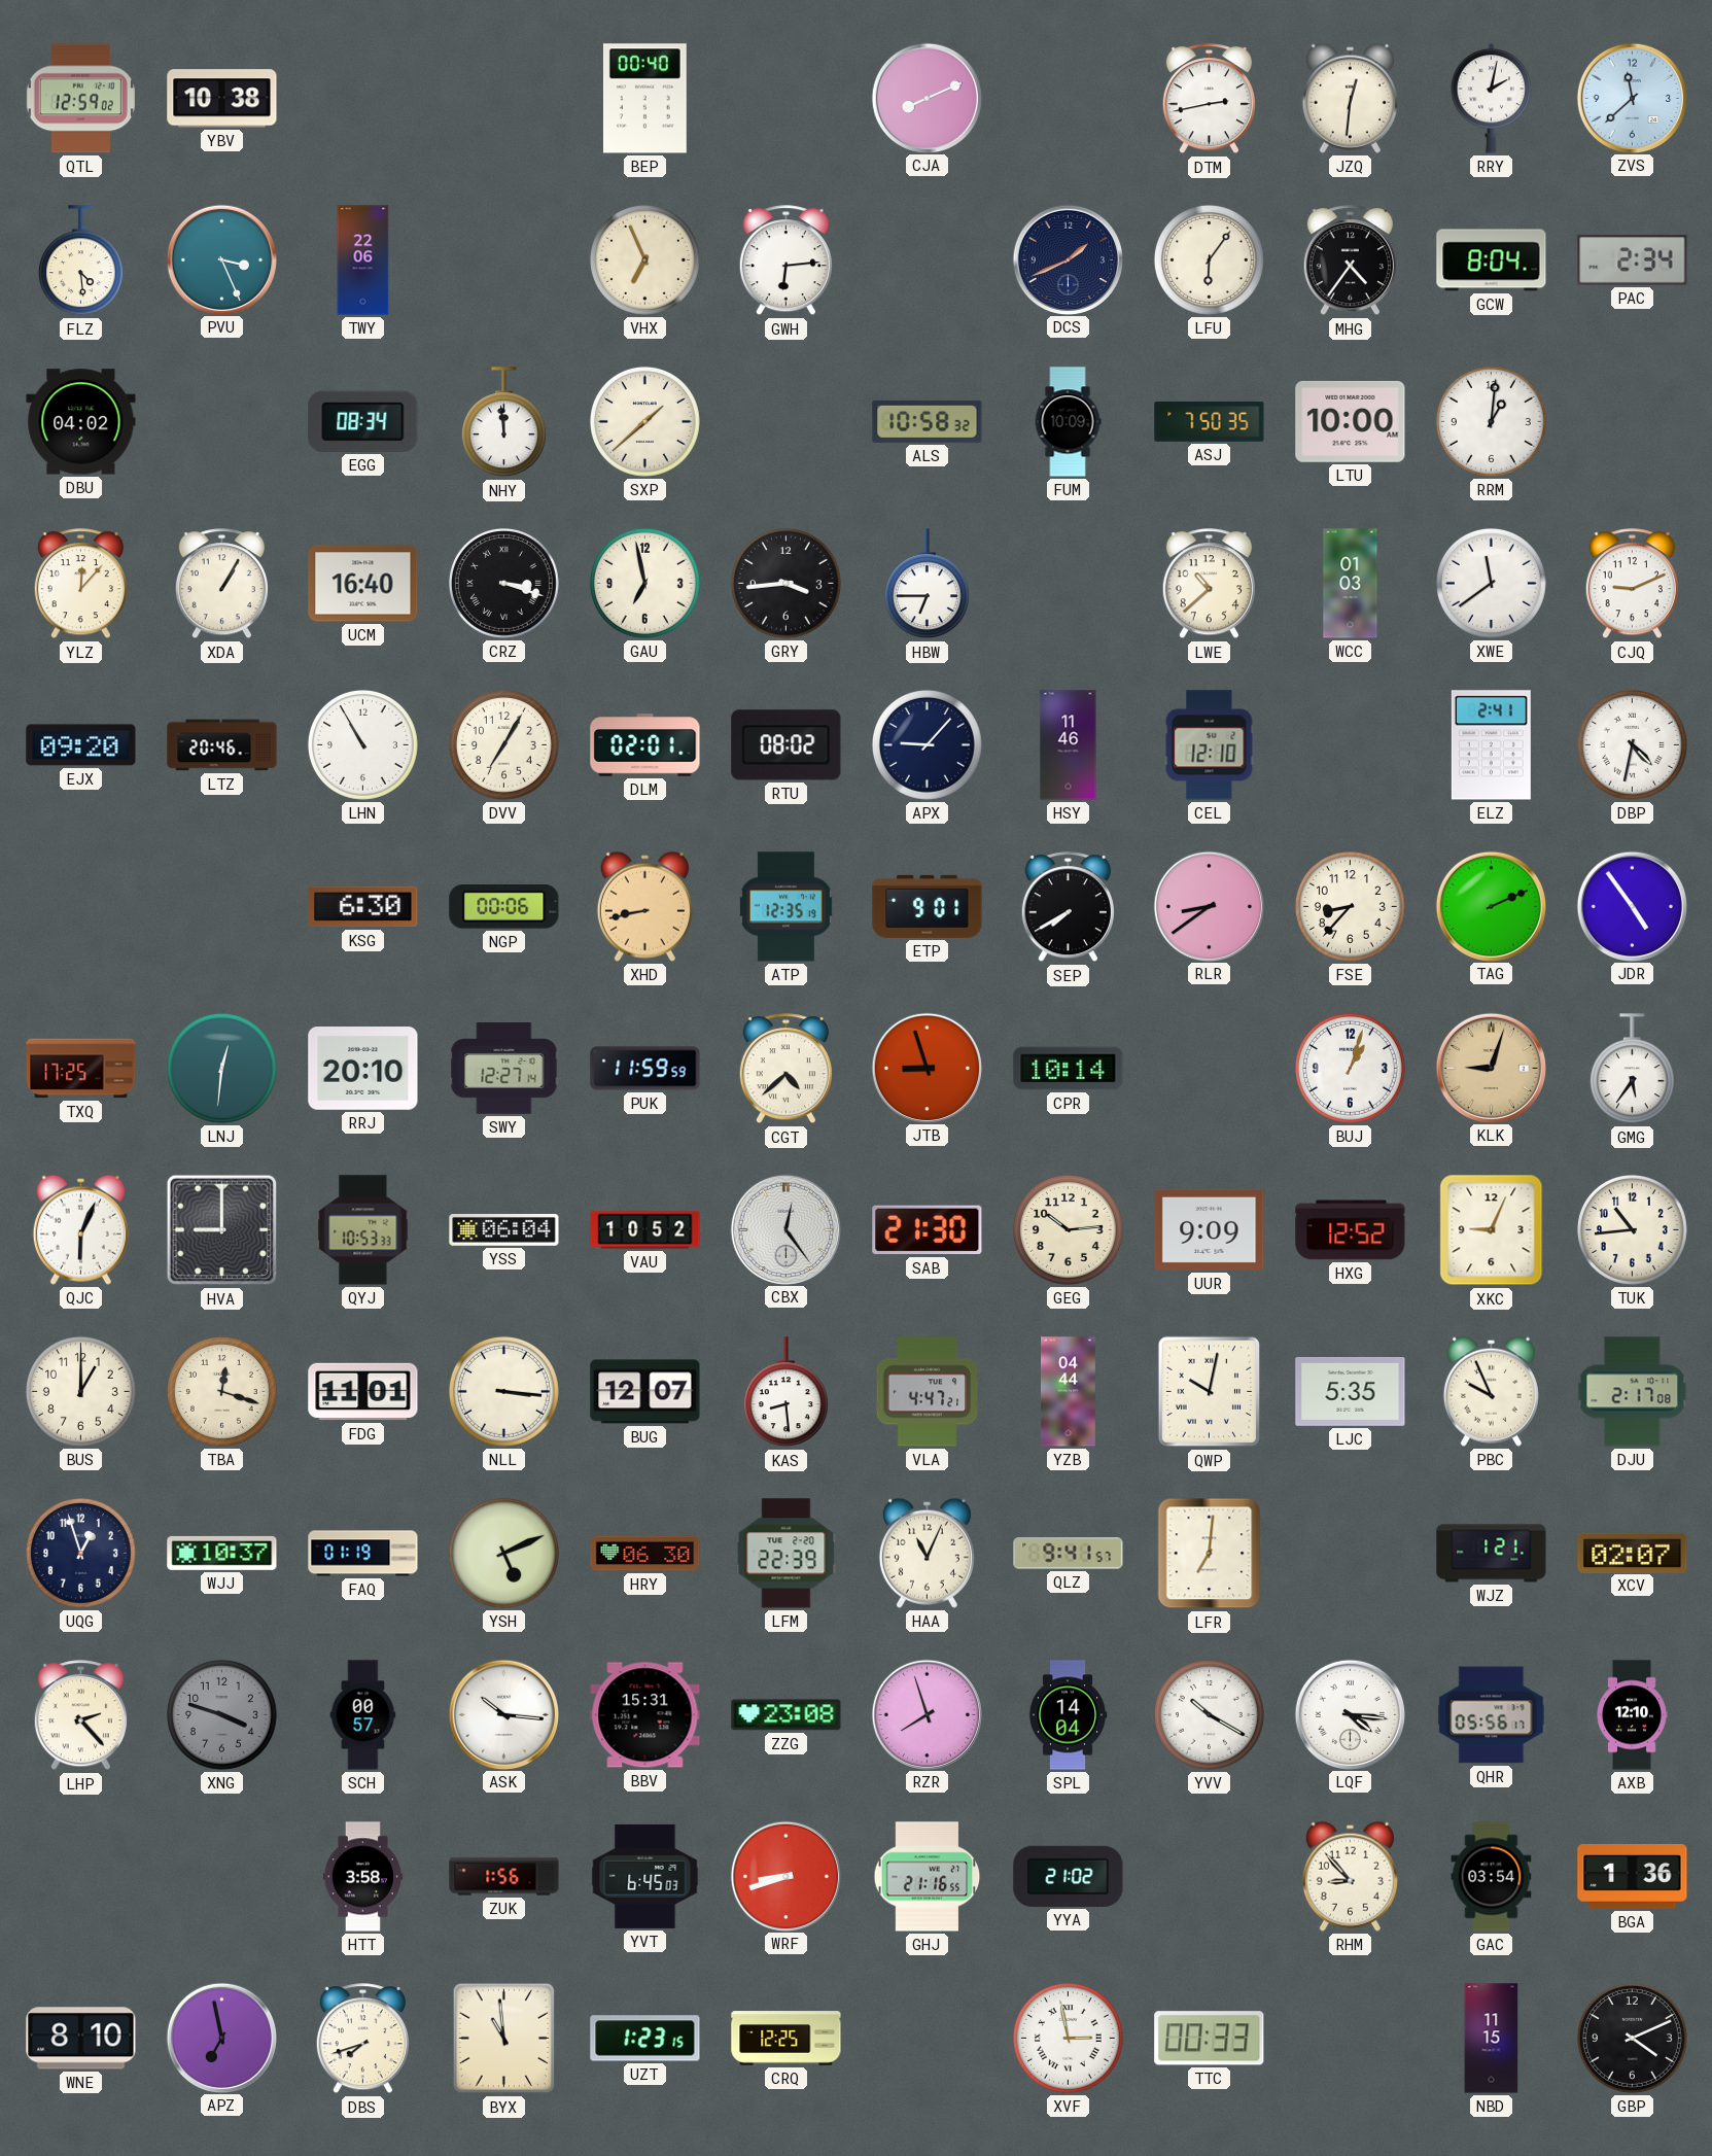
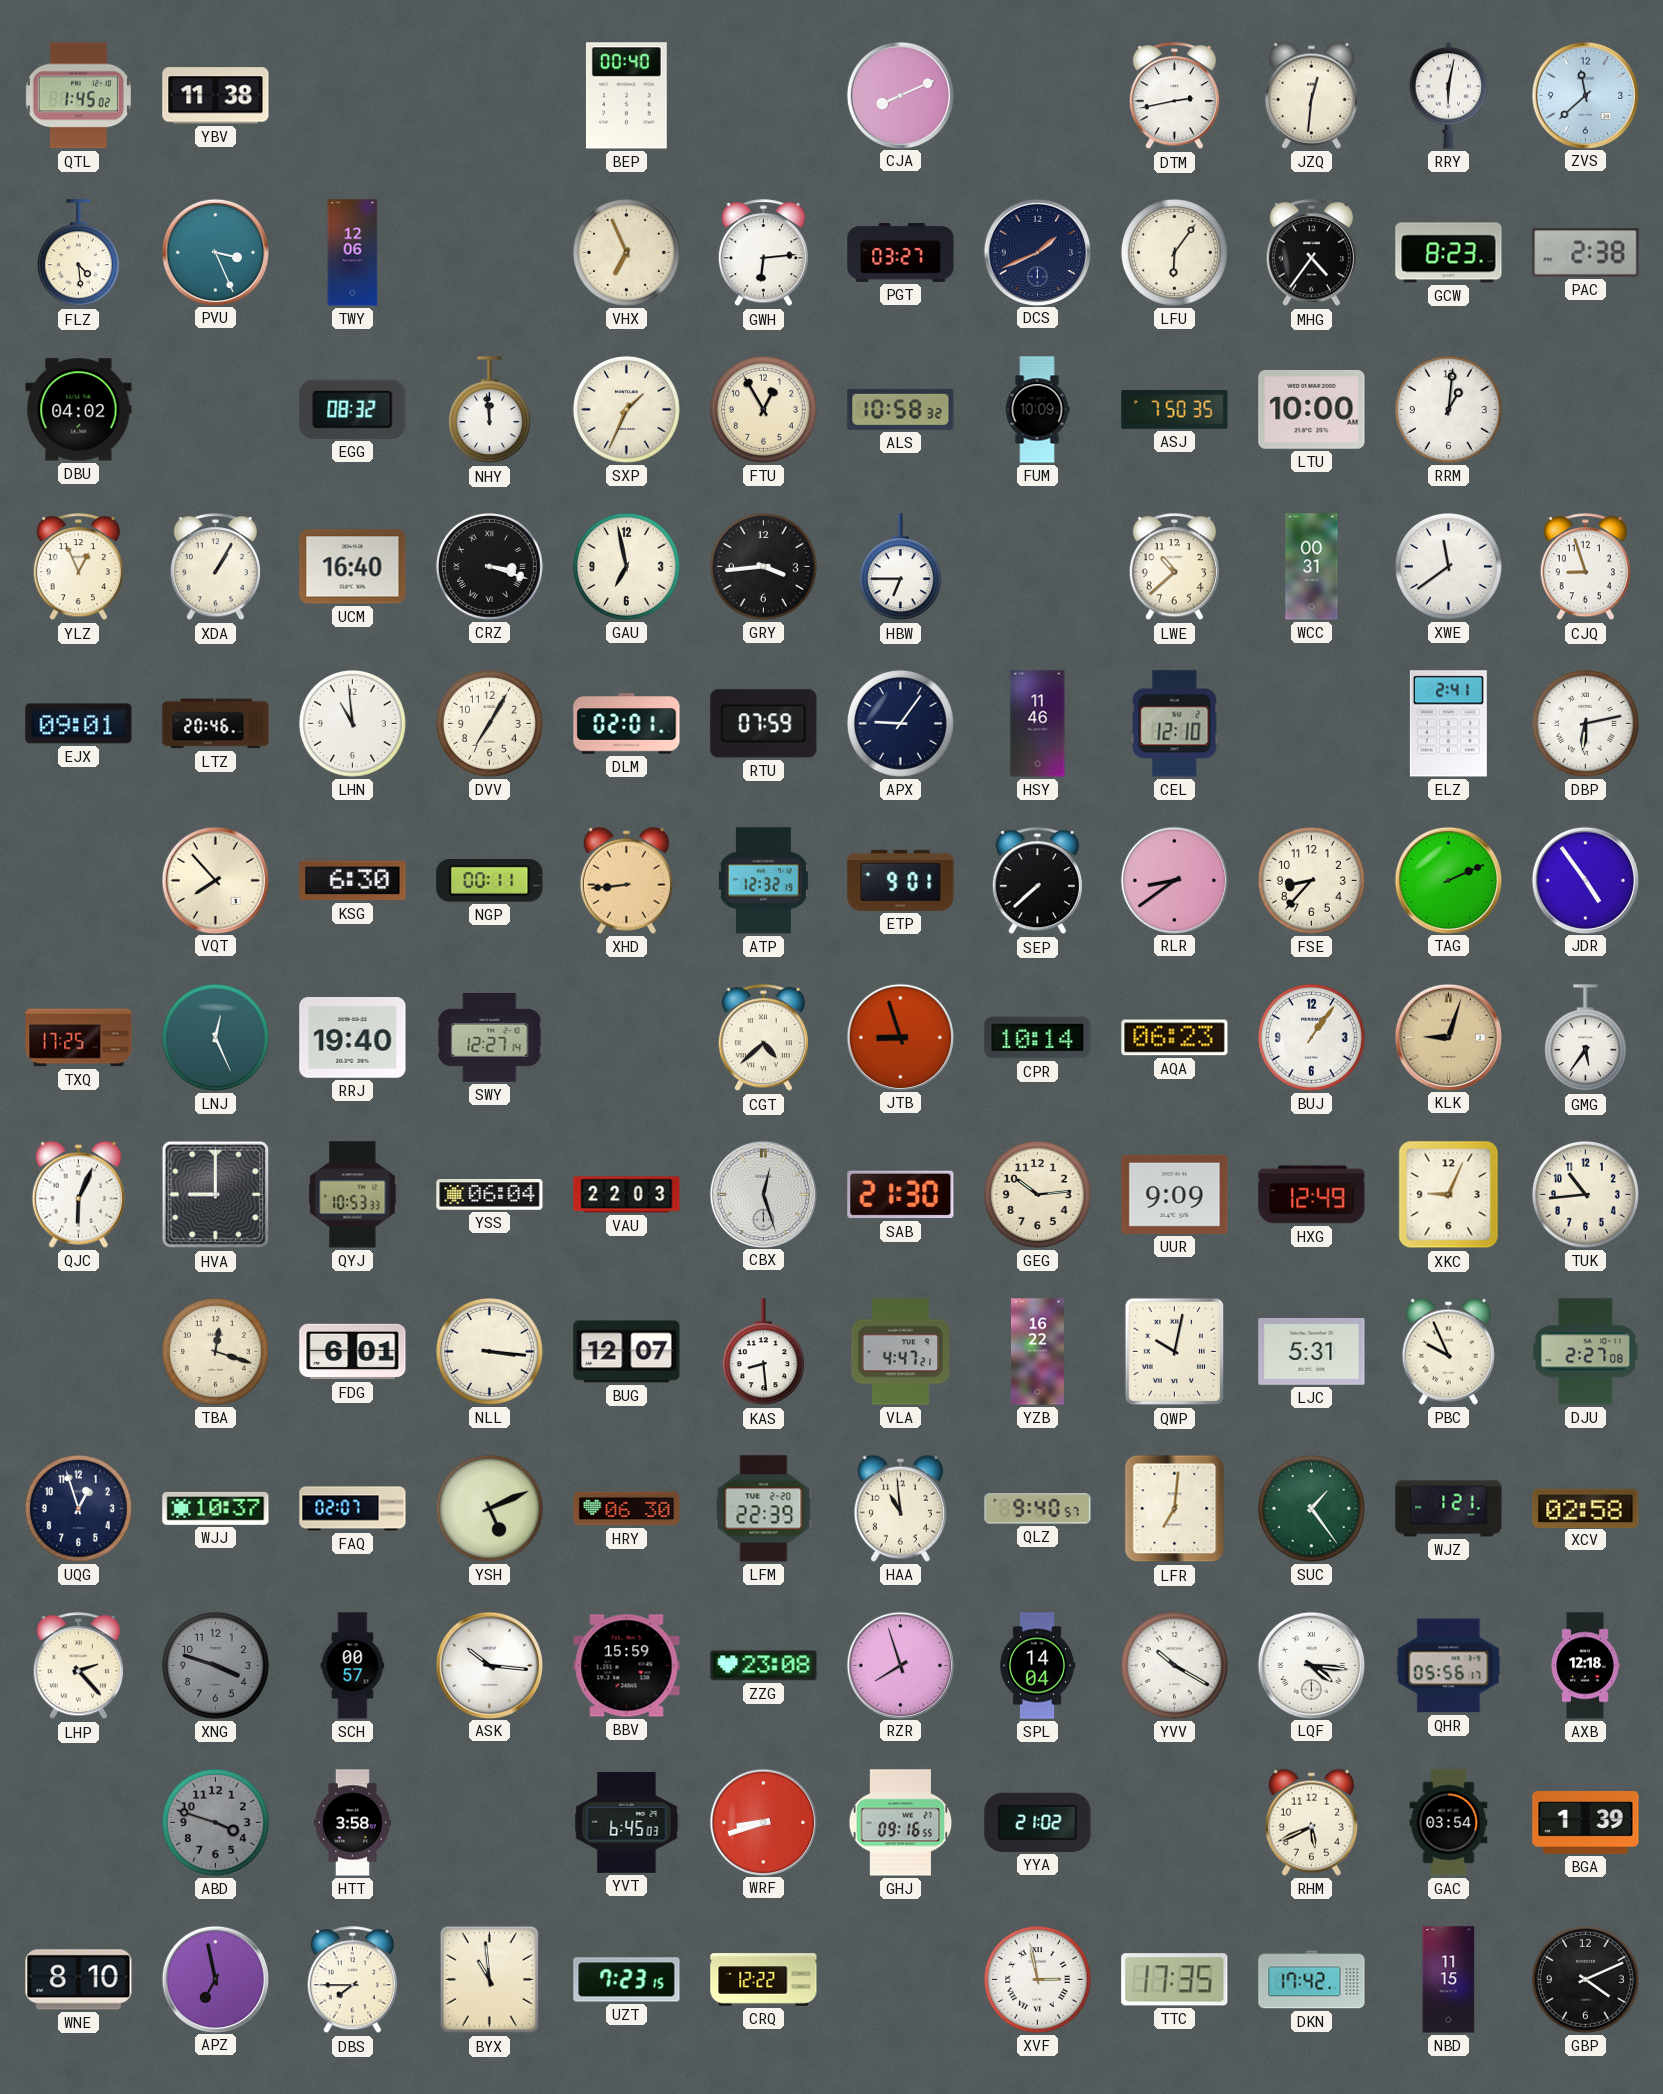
QTL: 12:59 -> 1:45
YBV: 10:38 -> 11:38
RRY: 2:02 -> 6:02
TWY: 22:06 -> 12:06
PGT: none -> 03:27
GCW: 8:04 -> 8:23
PAC: 2:34 -> 2:38
EGG: 08:34 -> 08:32
SXP: 1:38 -> 1:34
FTU: none -> 12:55
YLZ: 12:07 -> 12:56
WCC: 01:03 -> 00:31
CJQ: 9:11 -> 8:57
EJX: 09:20 -> 09:01
LHN: 10:55 -> 10:59
RTU: 08:02 -> 07:59
APX: 9:07 -> 9:06
DBP: 4:32 -> 6:13
VQT: none -> 7:53
NGP: 00:06 -> 00:11
XHD: 8:43 -> 8:44
ATP: 12:35 -> 12:32
SEP: 7:40 -> 7:38
LNJ: 12:31 -> 12:26
RRJ: 20:10 -> 19:40
PUK: 11:59 -> none
AQA: none -> 06:23
BUJ: 1:03 -> 1:06
VAU: 10:52 -> 22:03
CBX: 12:24 -> 12:27
HXG: 12:52 -> 12:49
BUS: 1:00 -> none
FDG: 11:01 -> 6:01
YZB: 04:44 -> 16:22
LJC: 5:35 -> 5:31
DJU: 2:17 -> 2:27
FAQ: 01:19 -> 02:07
HAA: 11:04 -> 10:59
QLZ: 9:41 -> 9:40
SUC: none -> 1:24
XCV: 02:07 -> 02:58
BBV: 15:31 -> 15:59
AXB: 12:10 -> 12:18
ABD: none -> 3:48
ZUK: 1:56 -> none
GHJ: 21:16 -> 09:16
RHM: 8:53 -> 5:41
BGA: 1:36 -> 1:39
DBS: 7:42 -> 7:45
UZT: 1:23 -> 7:23
CRQ: 12:25 -> 12:22
TTC: 00:33 -> 17:35
DKN: none -> 17:42
